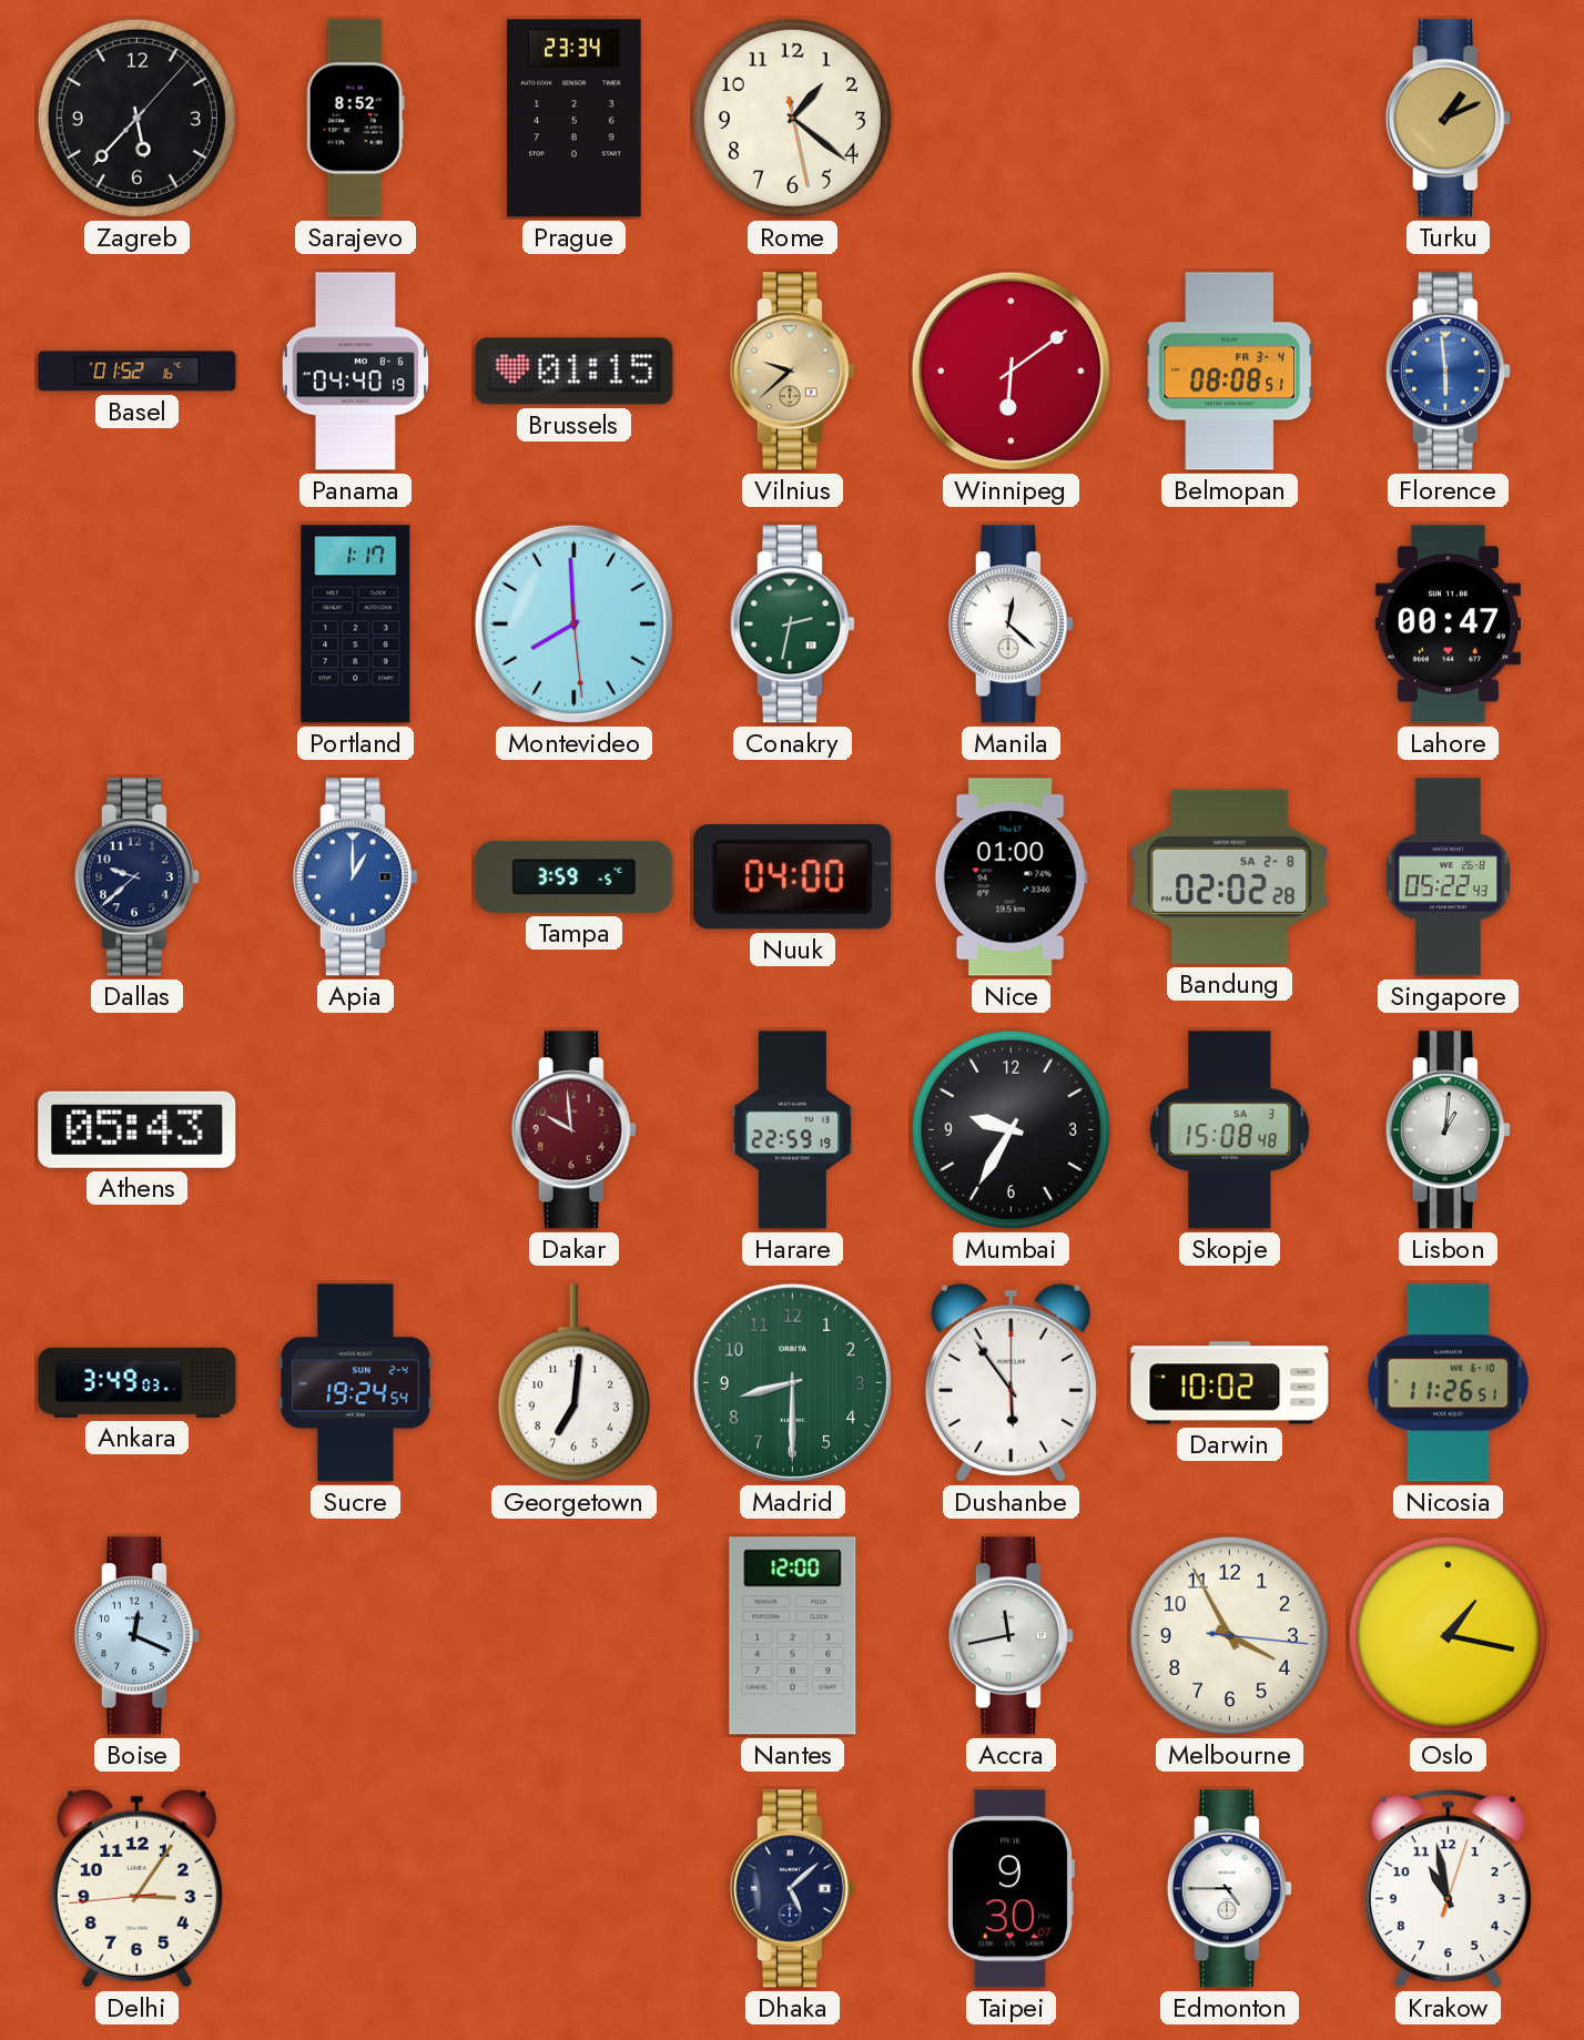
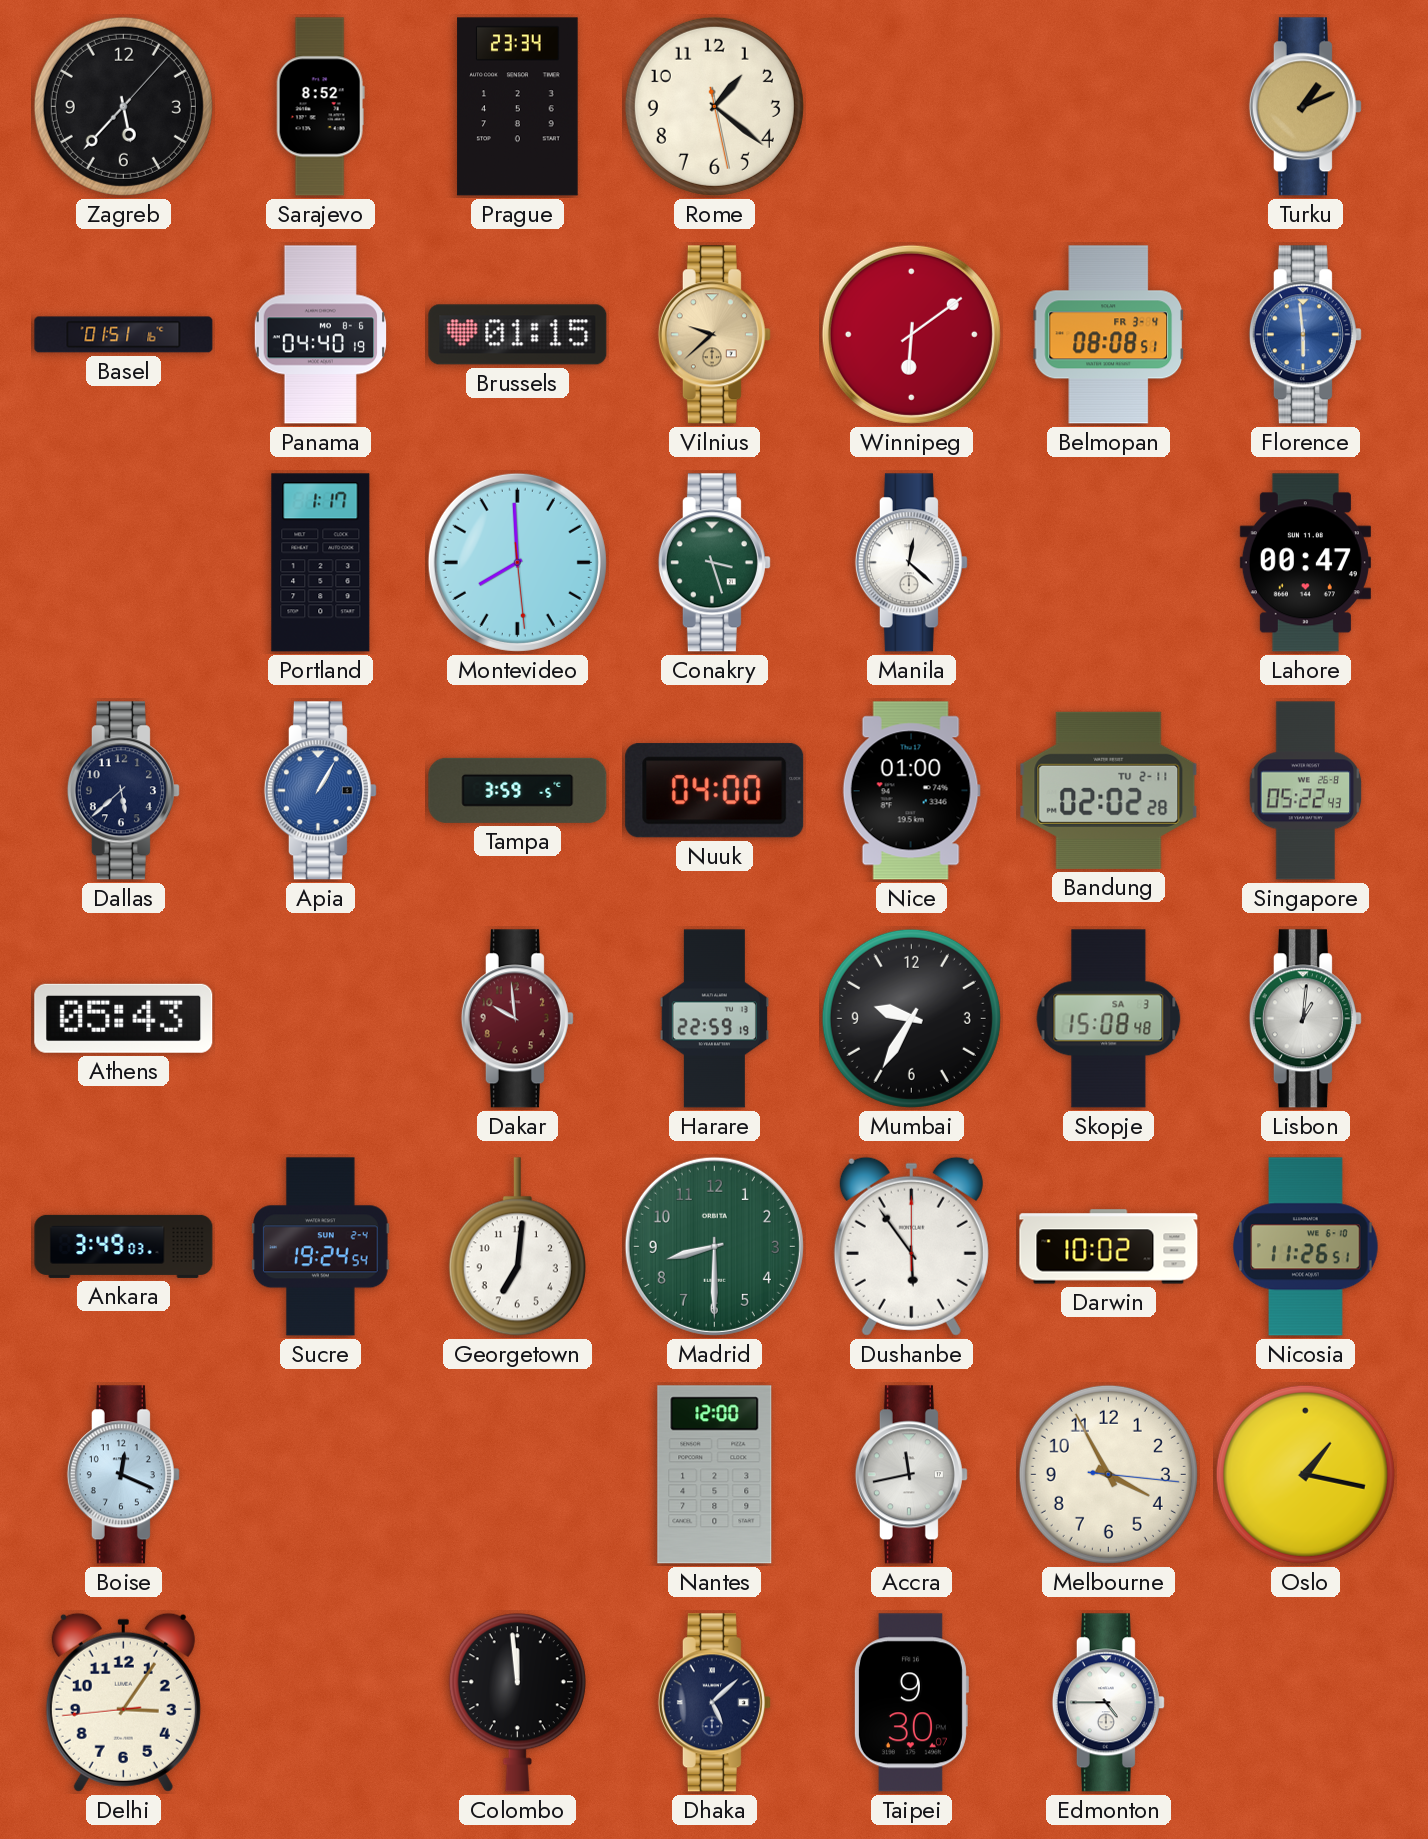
Basel: 01:52 -> 01:51
Conakry: 2:32 -> 3:27
Dallas: 9:38 -> 5:38
Apia: 1:00 -> 1:05
Bandung date: SA 2-8 -> TU 2-11
Colombo: none -> 11:59
Krakow: 10:58 -> none
